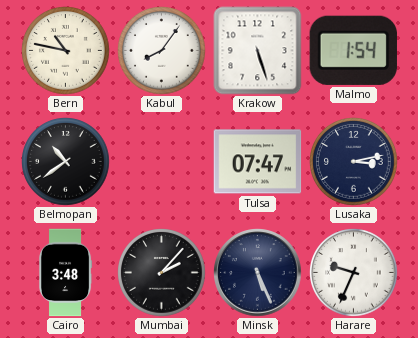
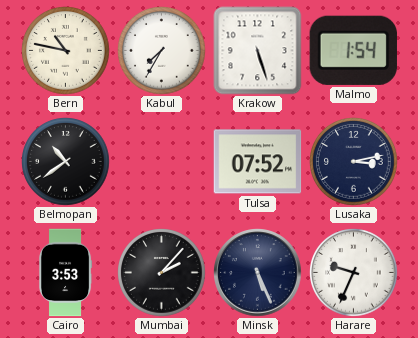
Kabul: 8:06 -> 7:35
Tulsa: 07:47 -> 07:52
Cairo: 3:48 -> 3:53
